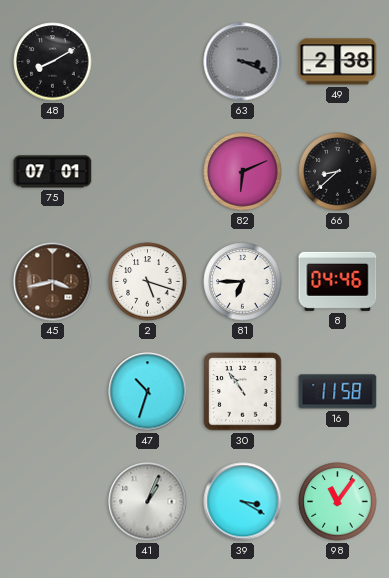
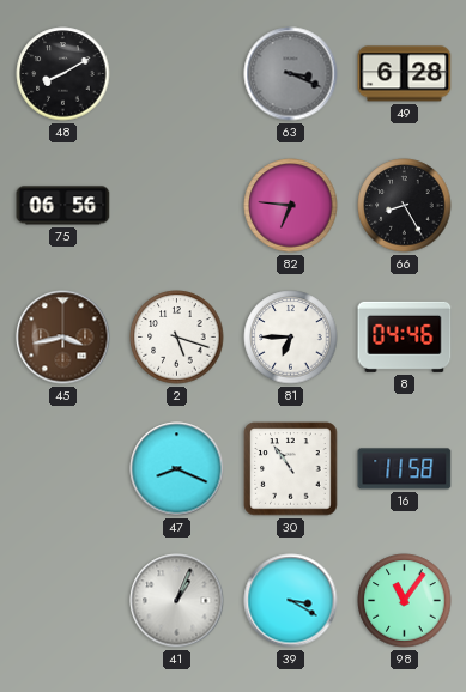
49: 2:38 -> 6:28
75: 07:01 -> 06:56
82: 6:11 -> 6:46
66: 8:38 -> 8:25
47: 10:33 -> 8:19
